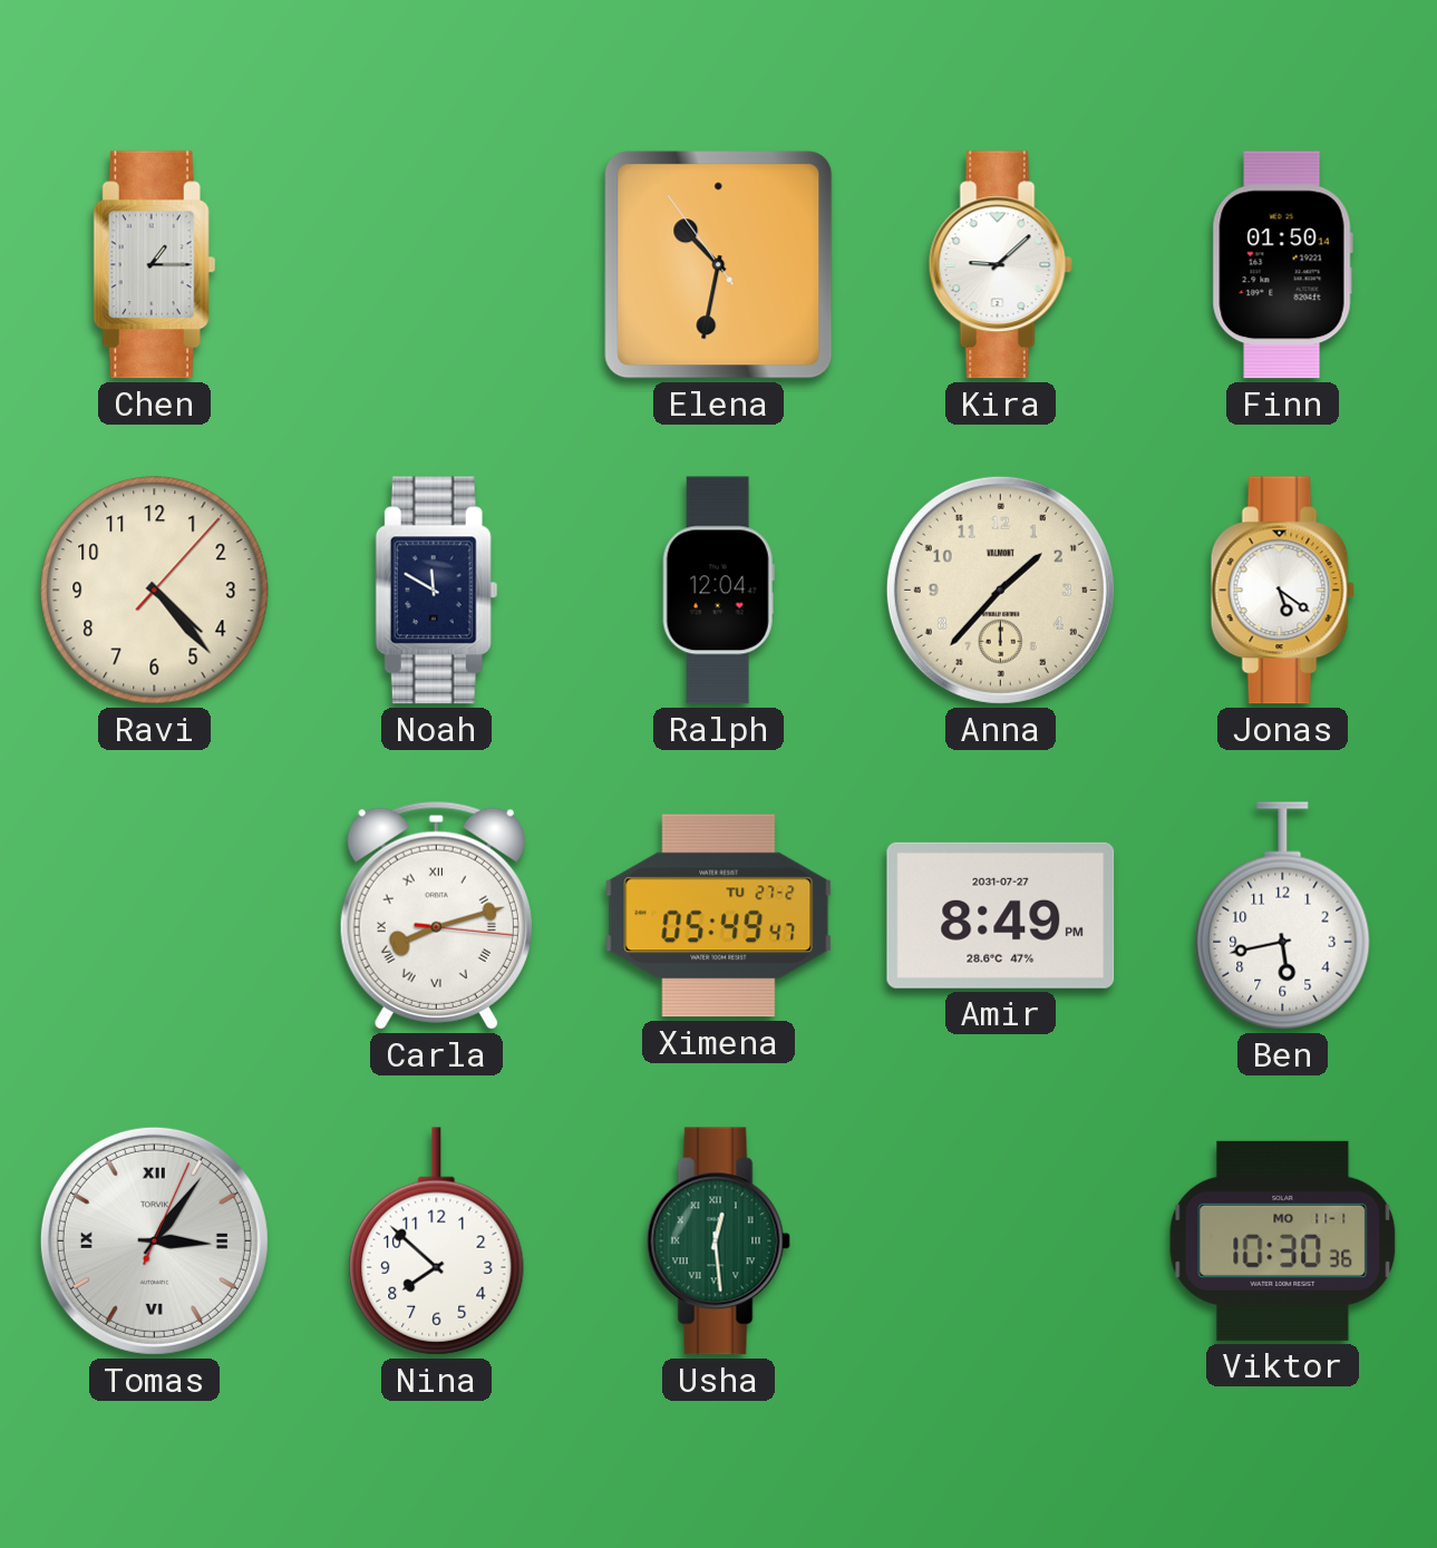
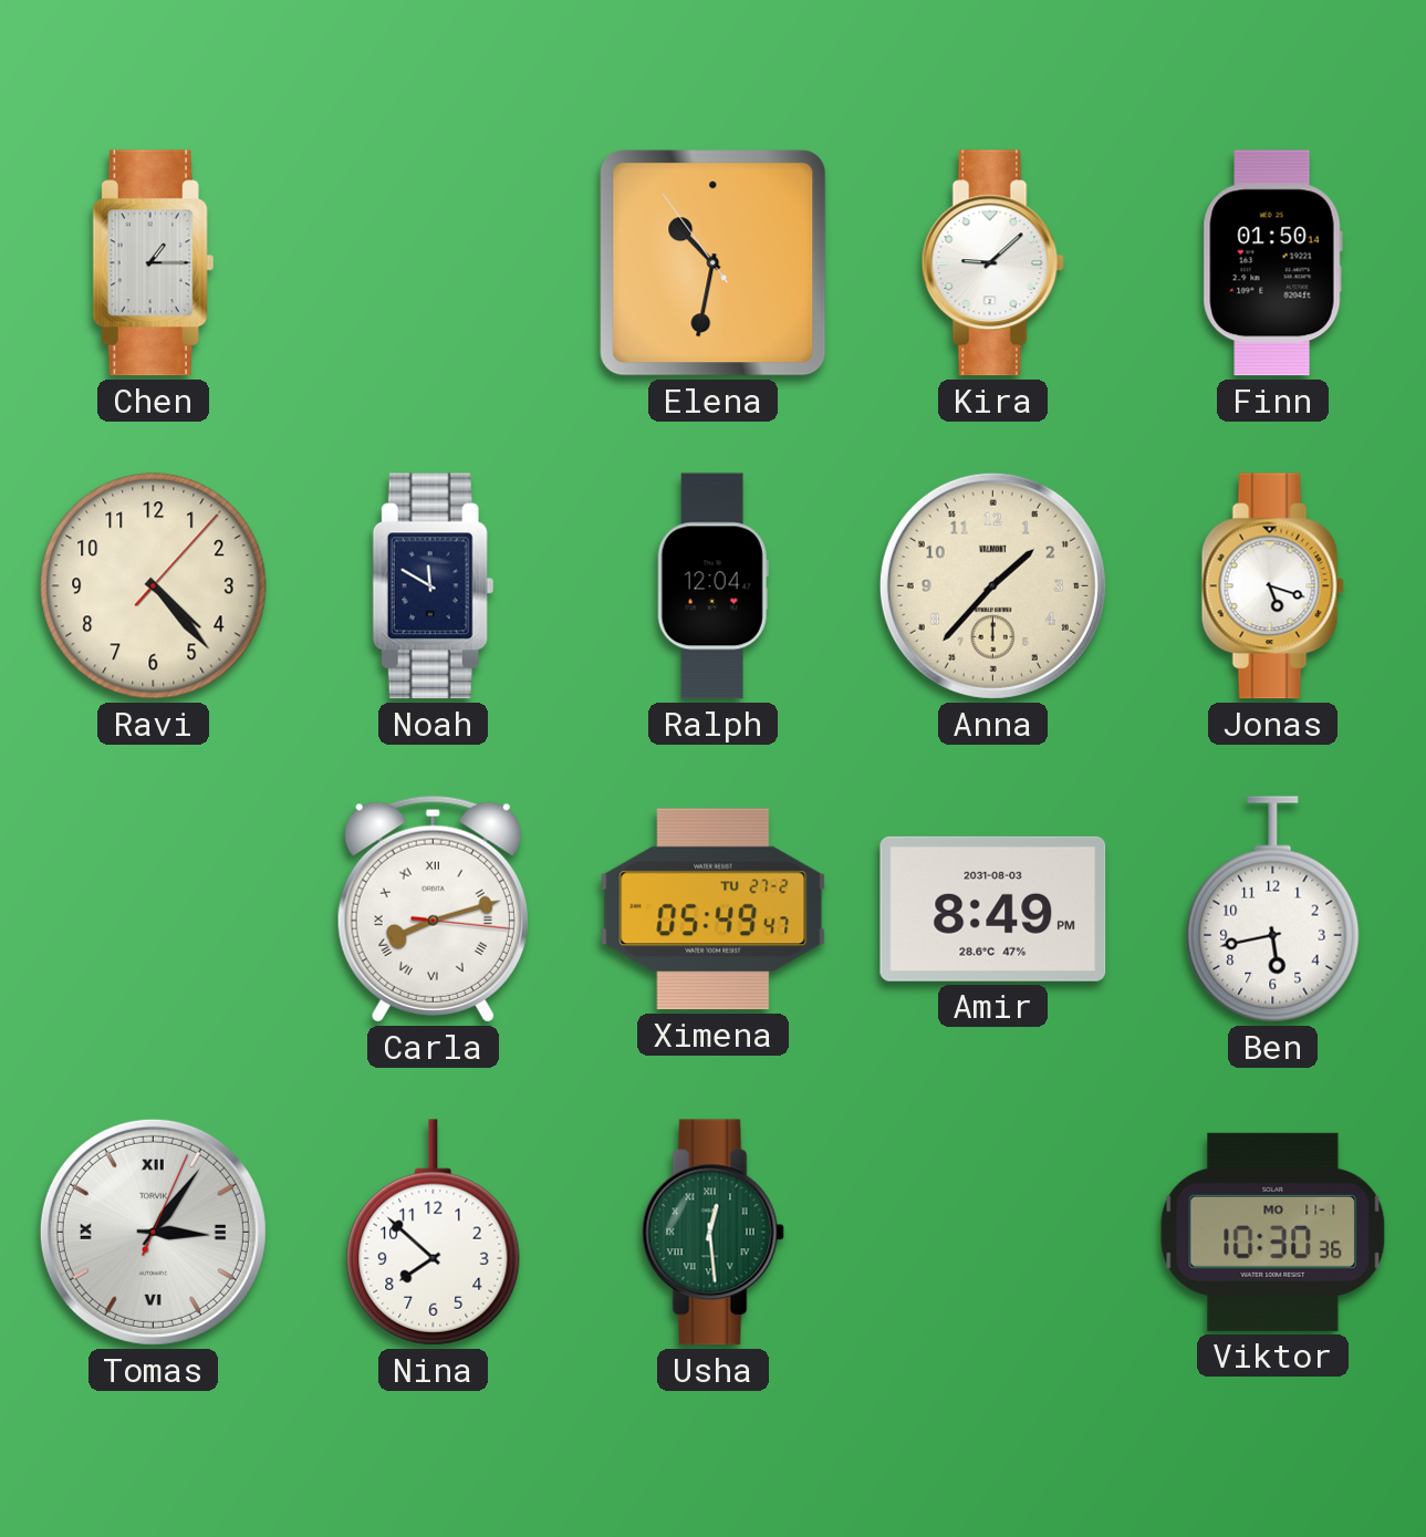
Jonas: 5:21 -> 5:18
Amir date: 2031-07-27 -> 2031-08-03
